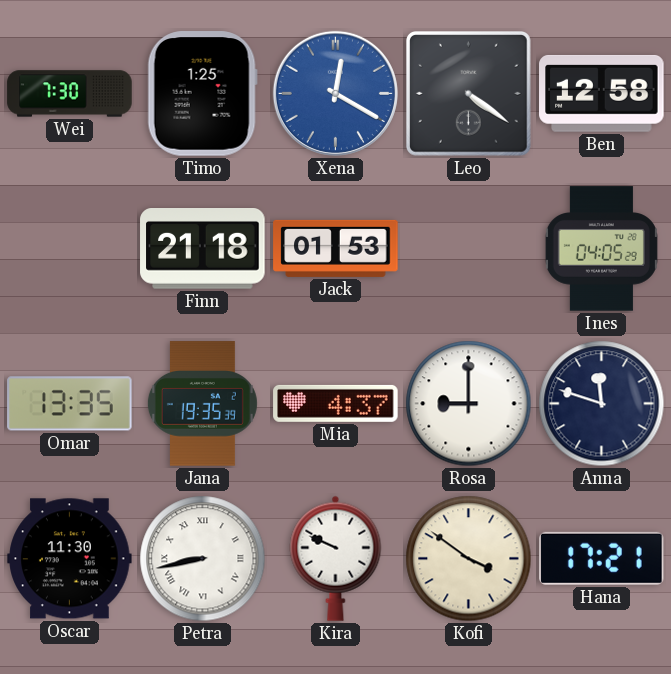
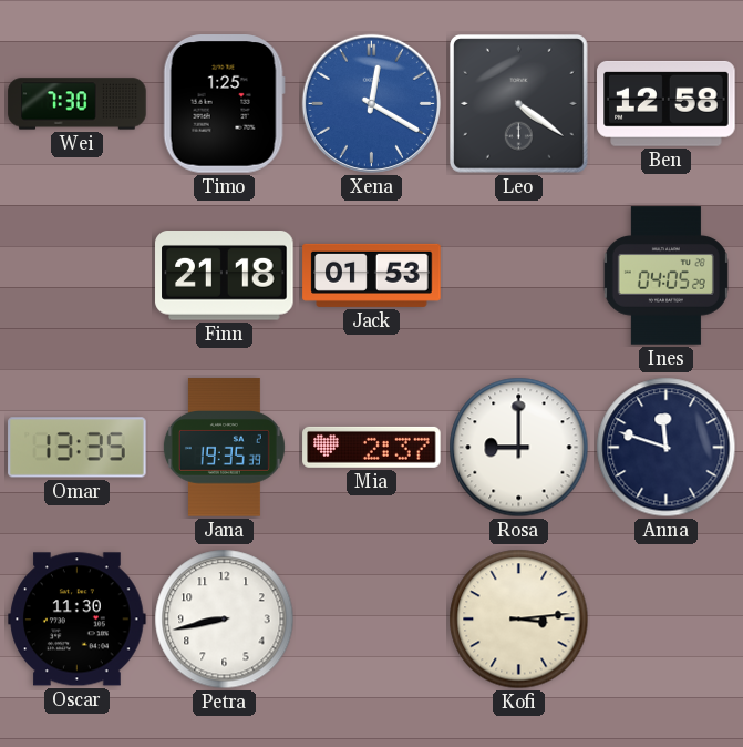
Mia: 4:37 -> 2:37
Petra numerals: Roman -> Arabic
Kira: 9:49 -> none
Kofi: 3:51 -> 3:14
Hana: 17:21 -> none
